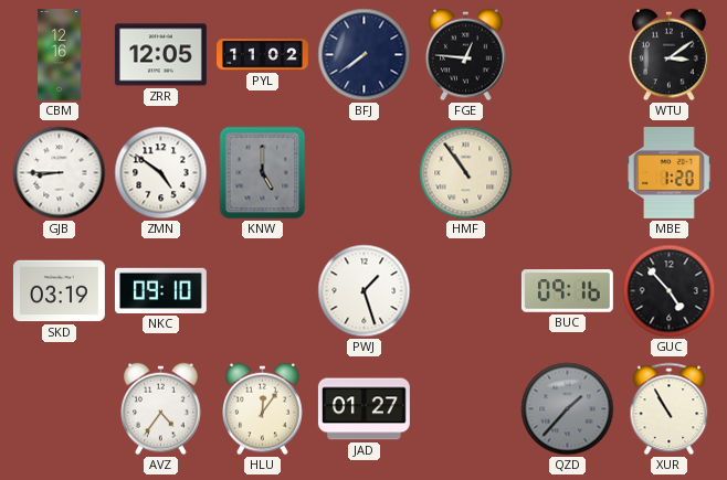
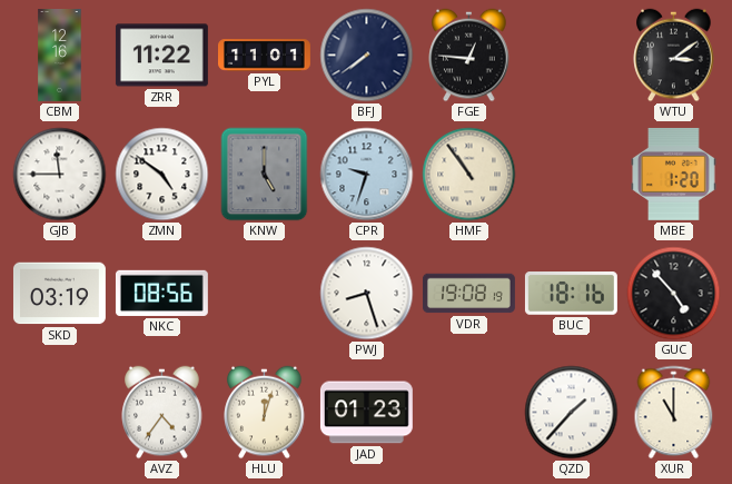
ZRR: 12:05 -> 11:22
PYL: 11:02 -> 11:01
GJB: 8:45 -> 11:45
CPR: none -> 9:33
NKC: 09:10 -> 08:56
PWJ: 1:27 -> 8:27
VDR: none -> 19:08
BUC: 09:16 -> 18:16
HLU: 12:06 -> 12:03
JAD: 01:27 -> 01:23
QZD dial: grey -> white
XUR: 10:55 -> 11:00
